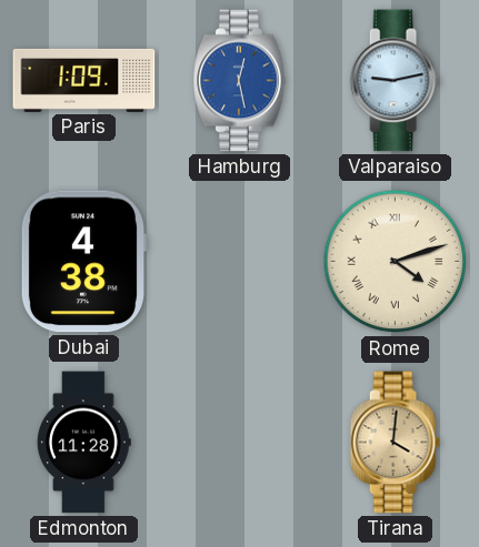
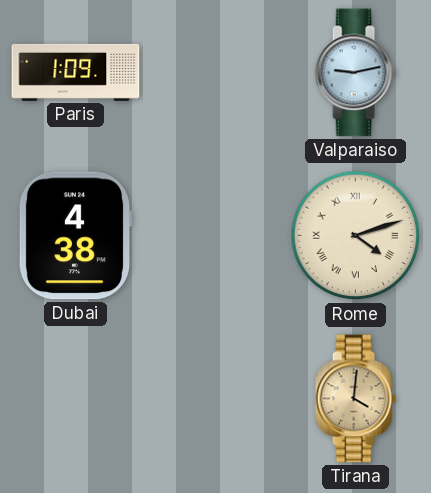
Hamburg: 12:28 -> none
Edmonton: 11:28 -> none
